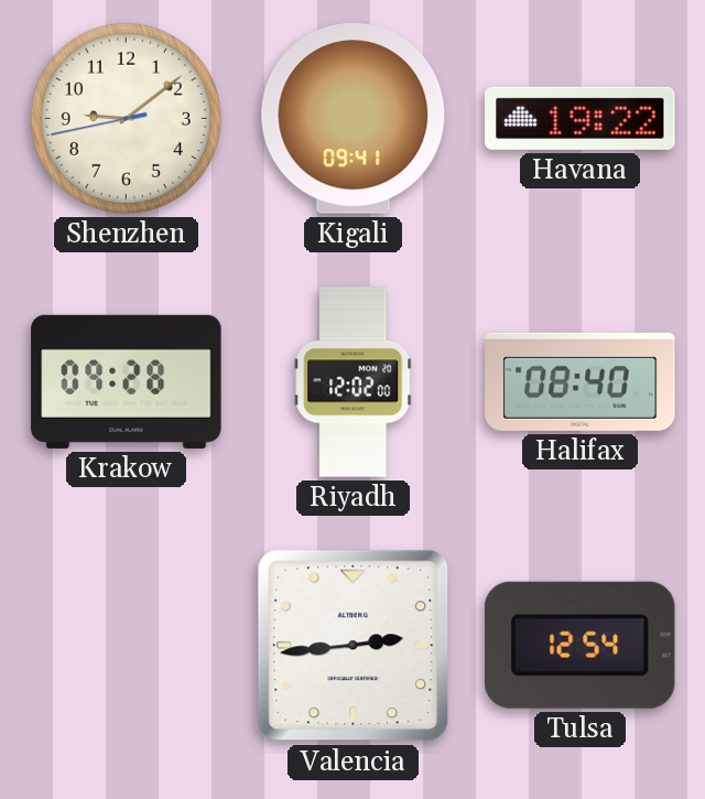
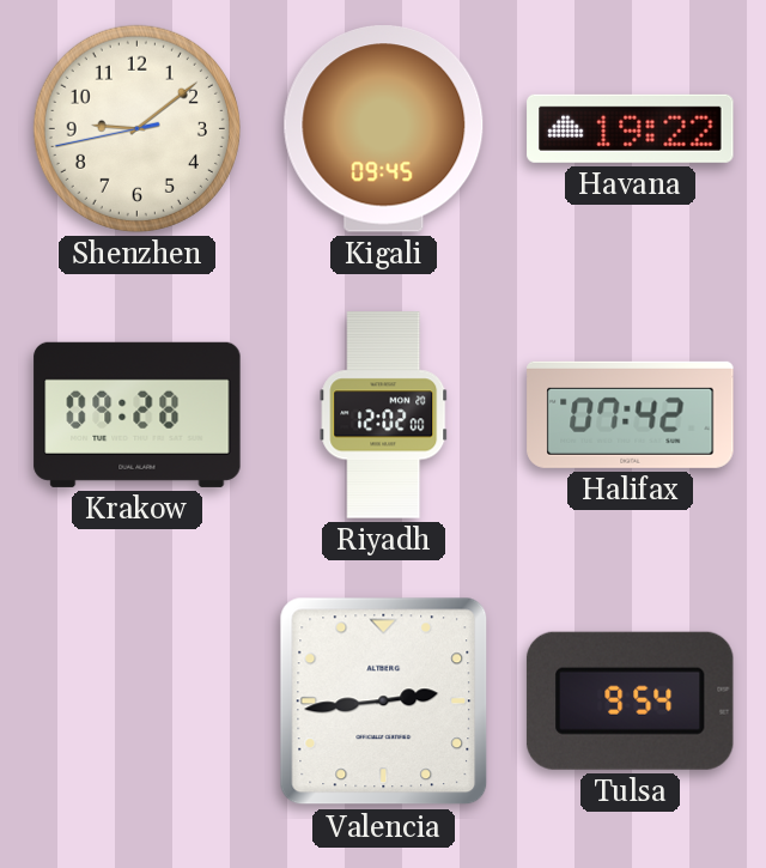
Kigali: 09:41 -> 09:45
Halifax: 08:40 -> 07:42
Tulsa: 12:54 -> 9:54
